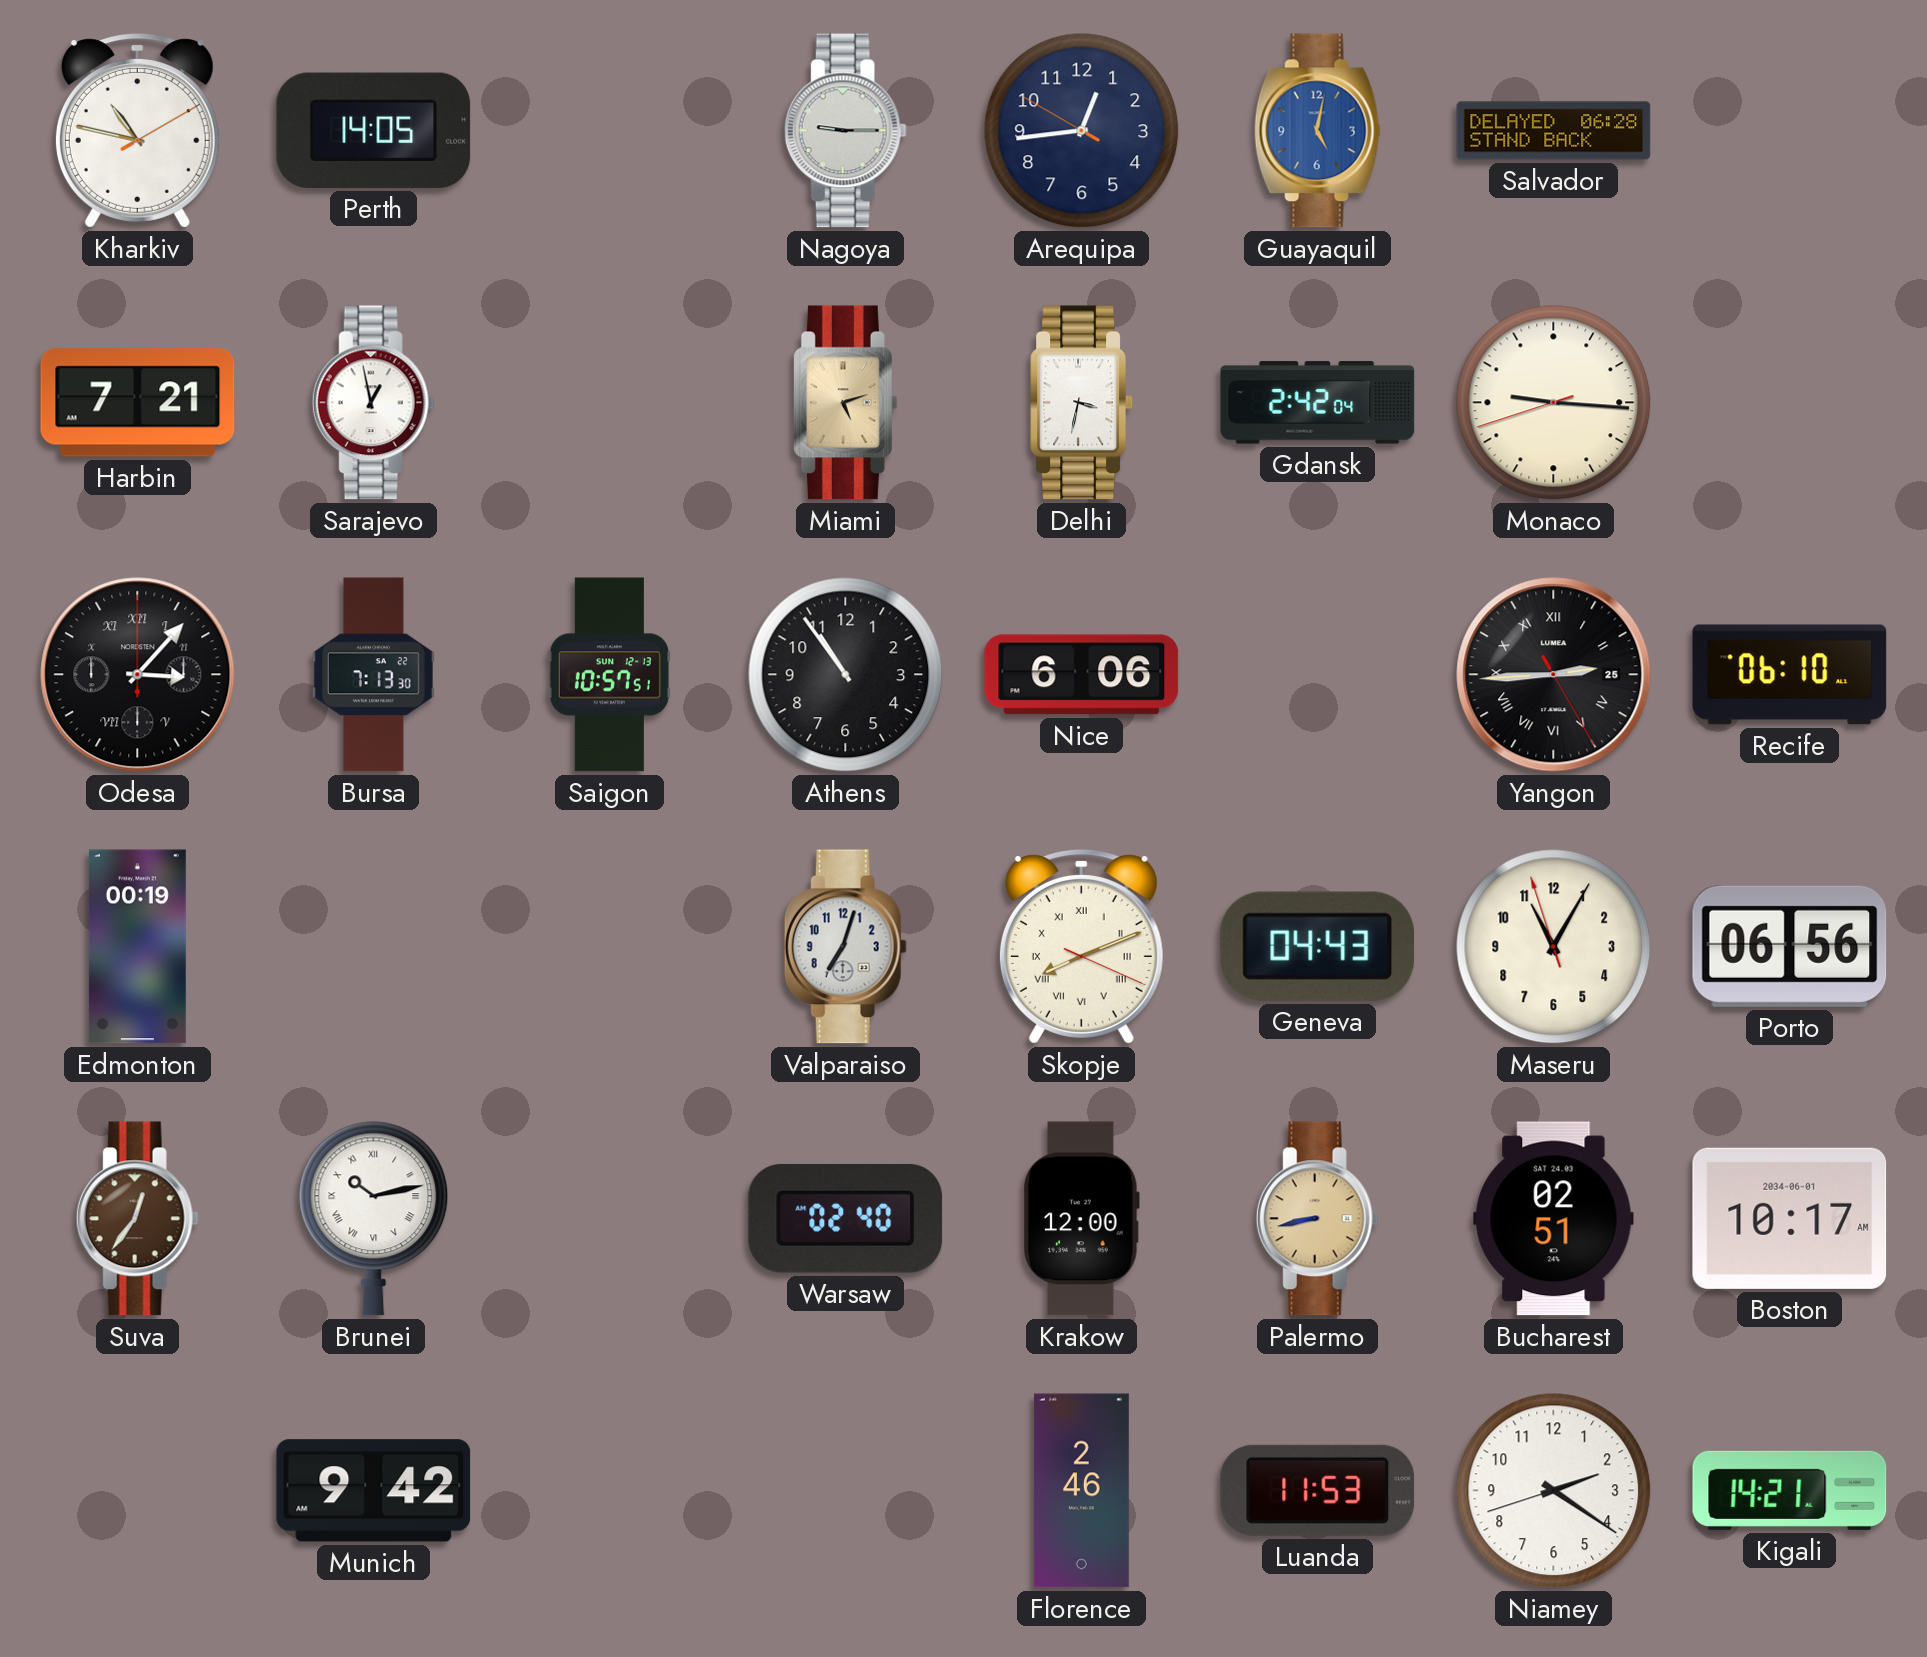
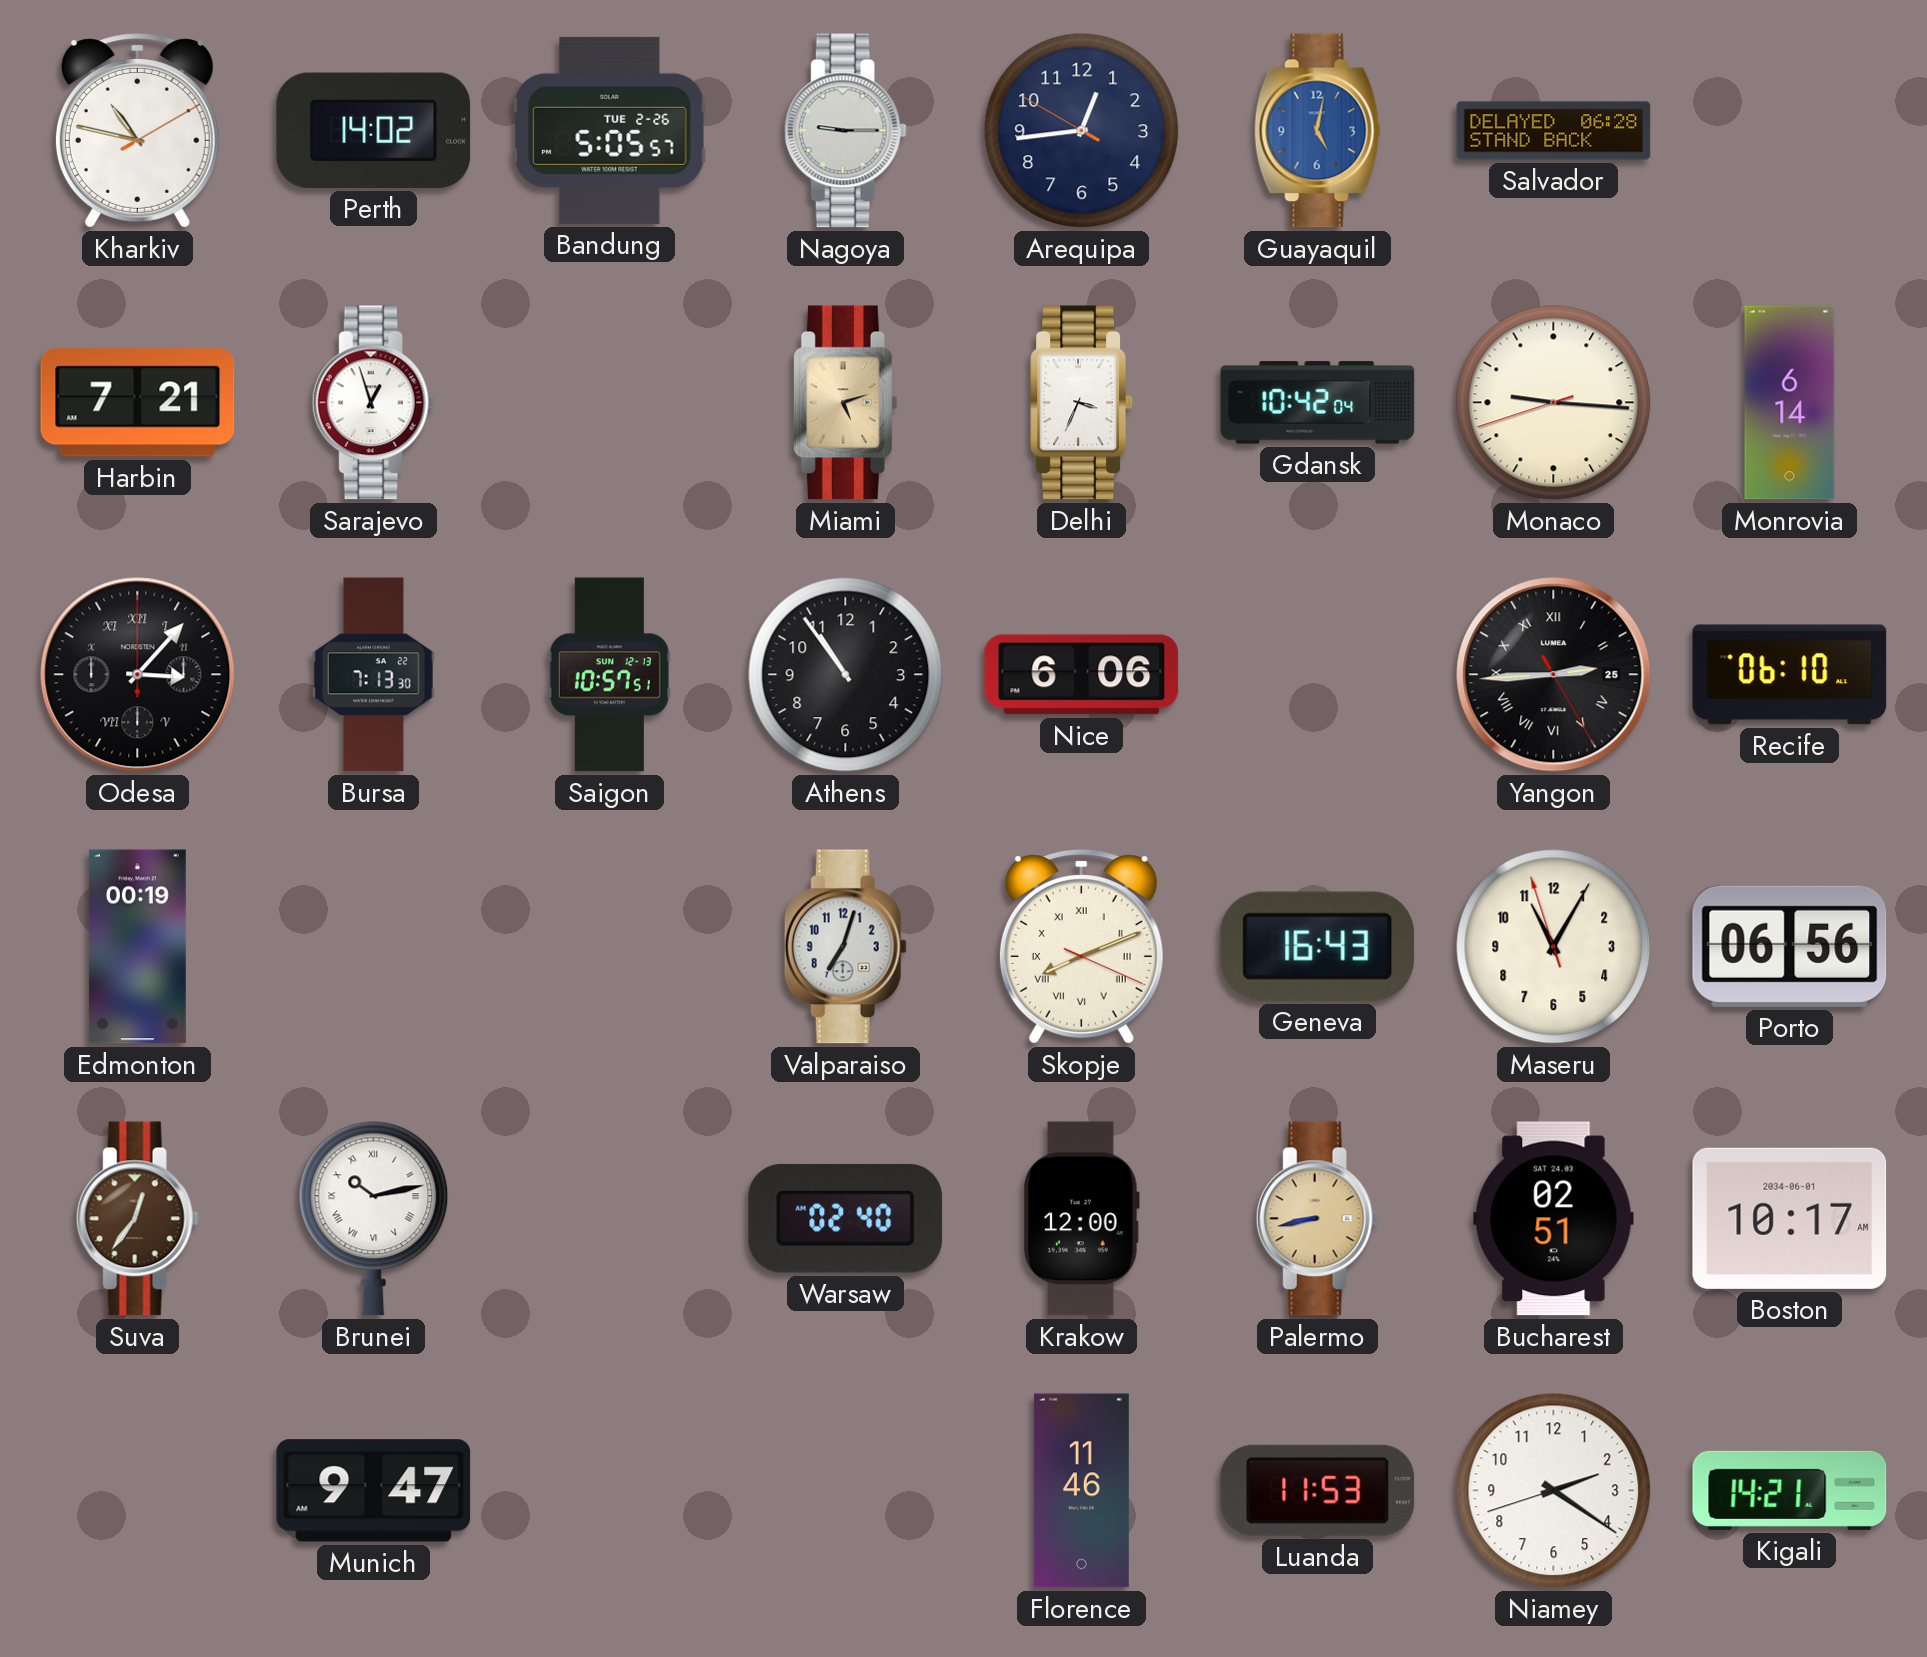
Perth: 14:05 -> 14:02
Bandung: none -> 5:05
Sarajevo: 12:58 -> 12:57
Delhi: 3:32 -> 3:34
Gdansk: 2:42 -> 10:42
Monrovia: none -> 6:14
Geneva: 04:43 -> 16:43
Munich: 9:42 -> 9:47
Florence: 2:46 -> 11:46
